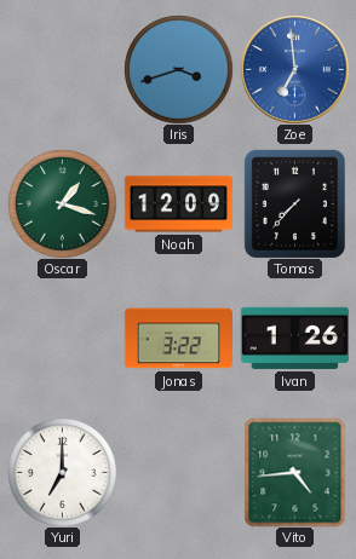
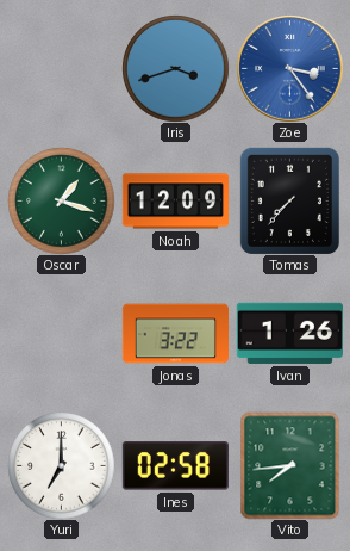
Zoe: 6:59 -> 3:24
Ines: none -> 02:58
Vito: 4:44 -> 7:44
